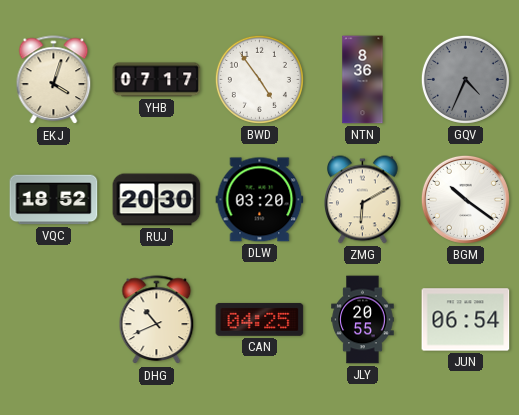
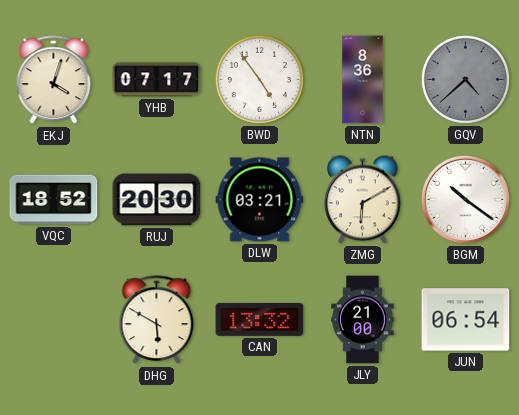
GQV: 4:34 -> 4:38
DLW: 03:20 -> 03:21
DHG: 10:41 -> 5:50
CAN: 04:25 -> 13:32
JLY: 20:55 -> 21:00
